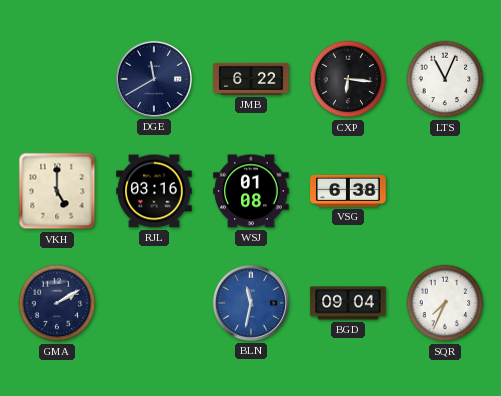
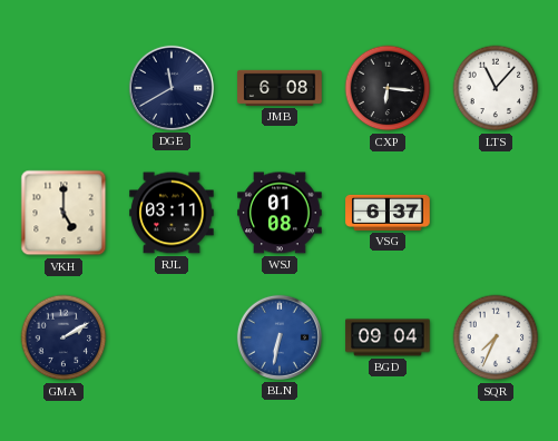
JMB: 6:22 -> 6:08
LTS: 11:04 -> 11:07
RJL: 03:16 -> 03:11
VSG: 6:38 -> 6:37
BLN: 11:32 -> 6:32
